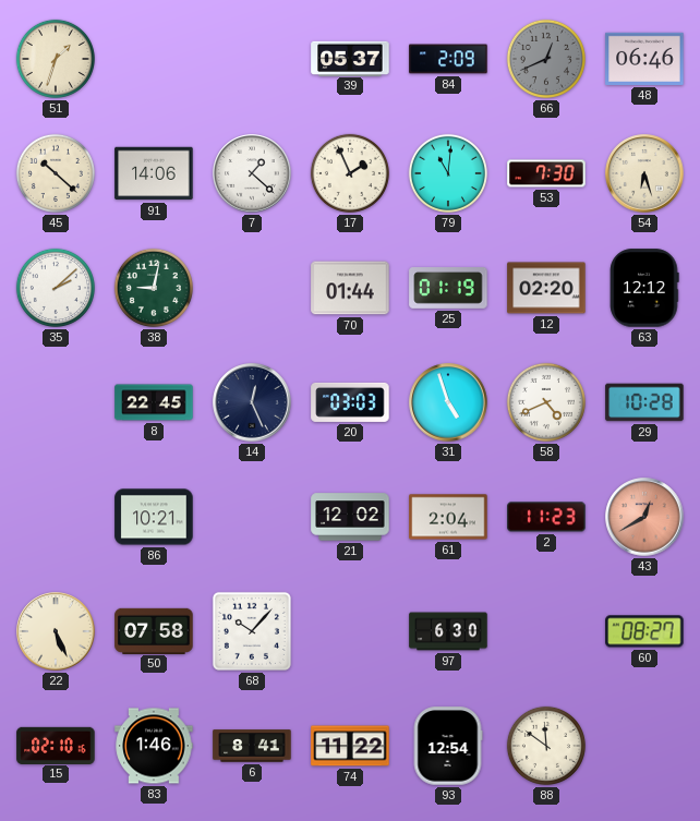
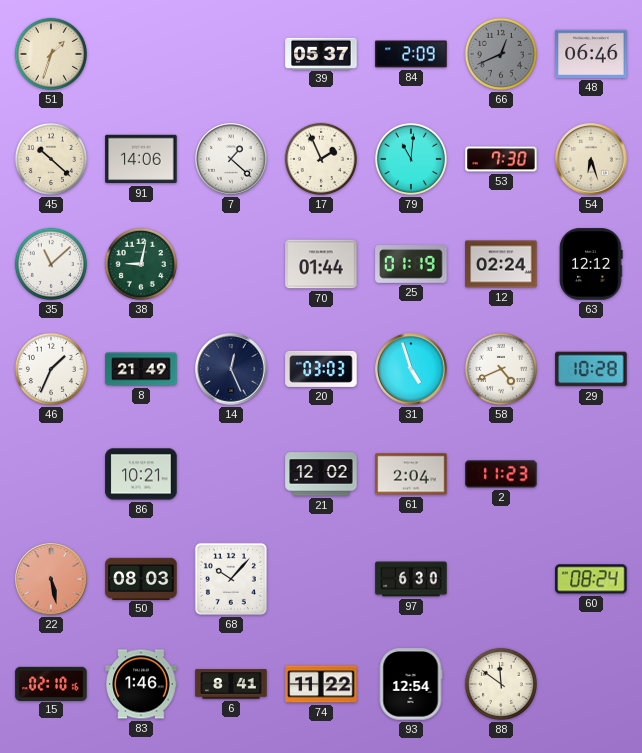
35: 2:08 -> 11:08
12: 02:20 -> 02:24
46: none -> 1:34
8: 22:45 -> 21:49
43: 12:40 -> none
22: 5:26 -> 5:28
22 dial: cream -> salmon
50: 07:58 -> 08:03
60: 08:27 -> 08:24
